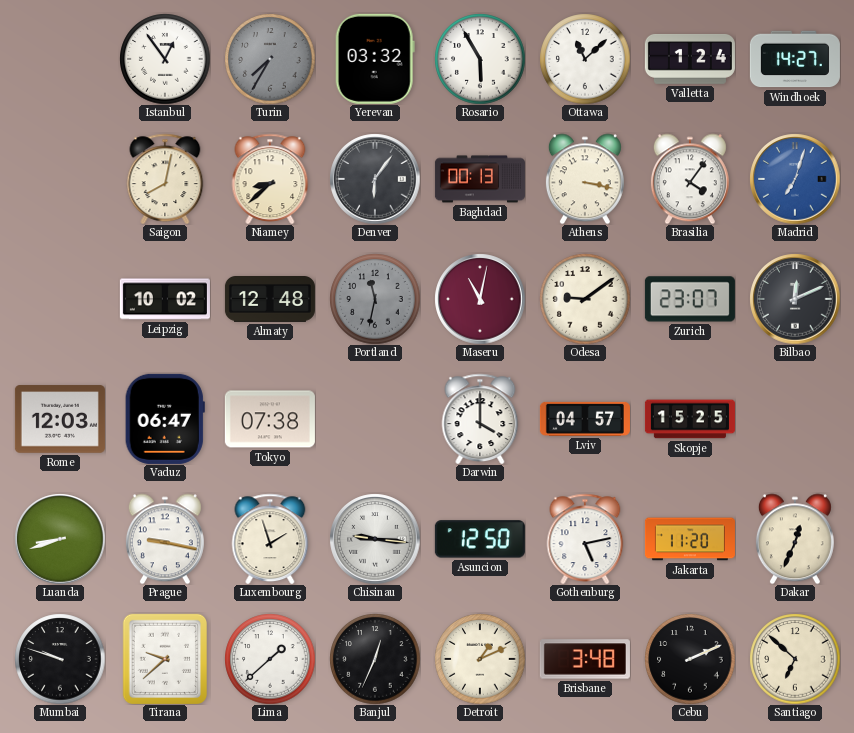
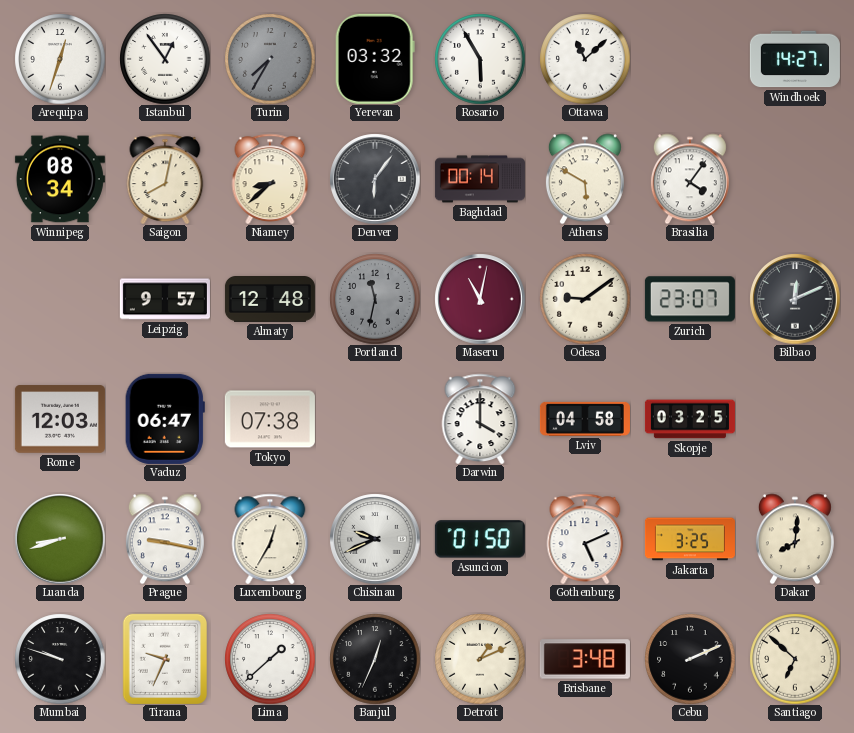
Arequipa: none -> 12:33
Valletta: 1:24 -> none
Winnipeg: none -> 08:34
Baghdad: 00:13 -> 00:14
Athens: 3:17 -> 5:50
Madrid: 7:03 -> none
Leipzig: 10:02 -> 9:57
Lviv: 04:57 -> 04:58
Skopje: 15:25 -> 03:25
Luxembourg: 1:57 -> 12:35
Chisinau: 9:16 -> 9:41
Asuncion: 12:50 -> 01:50
Gothenburg: 5:13 -> 5:11
Jakarta: 11:20 -> 3:25
Dakar: 12:34 -> 8:01
Tirana: 9:38 -> 9:34
